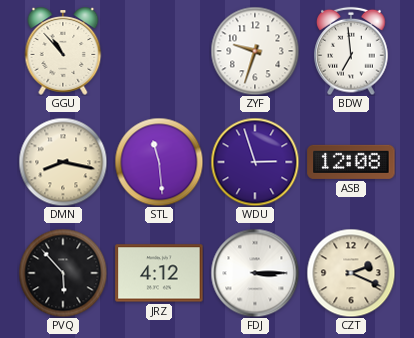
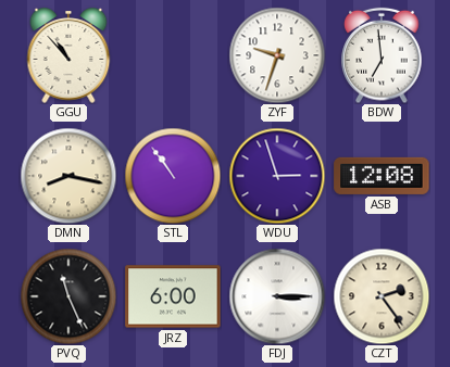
STL: 11:29 -> 10:54
PVQ: 5:53 -> 11:26
JRZ: 4:12 -> 6:00
CZT: 2:19 -> 2:24
